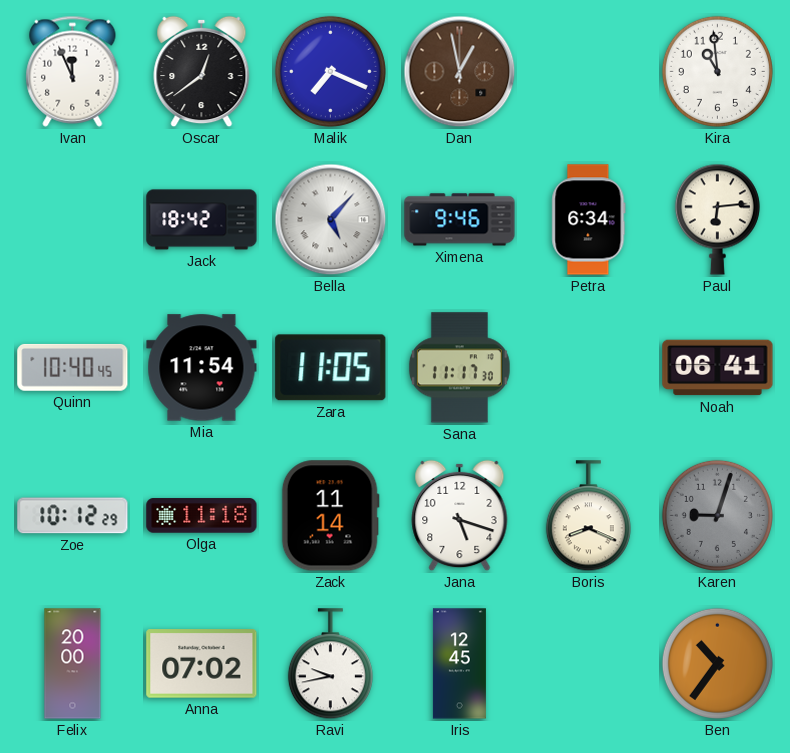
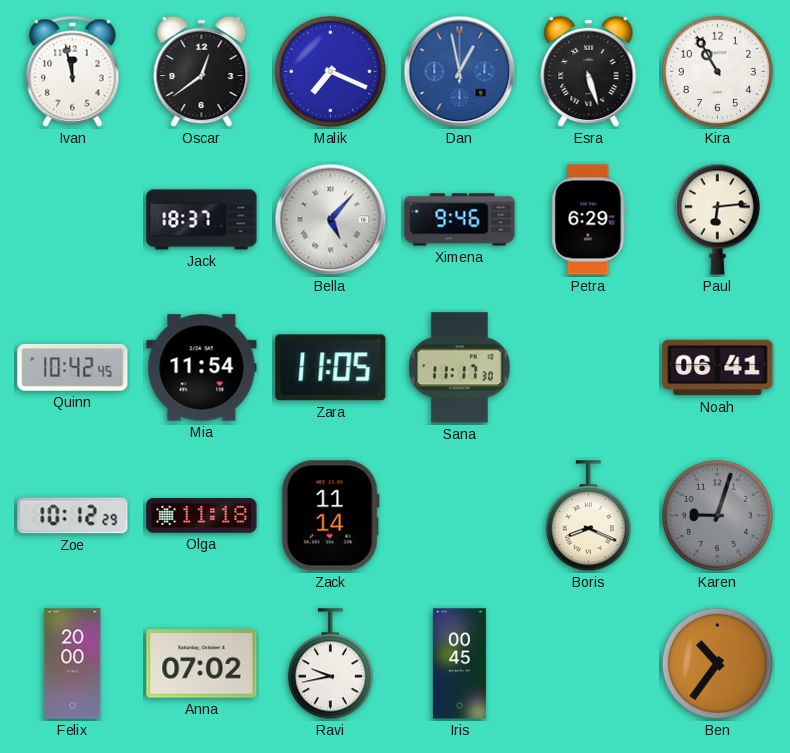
Ivan: 11:56 -> 11:58
Dan dial: brown -> blue
Esra: none -> 5:27
Kira: 10:59 -> 10:55
Jack: 18:42 -> 18:37
Petra: 6:34 -> 6:29
Quinn: 10:40 -> 10:42
Jana: 5:18 -> none
Iris: 12:45 -> 00:45
